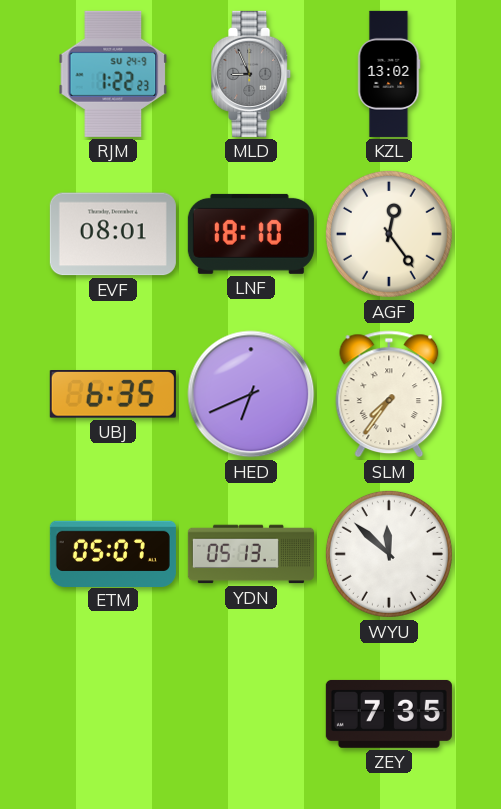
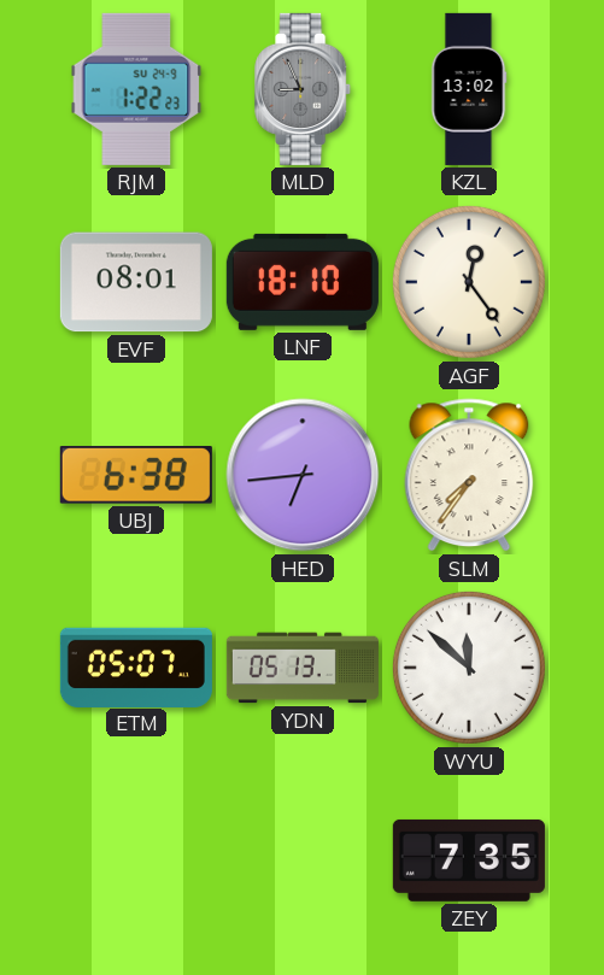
UBJ: 6:35 -> 6:38
HED: 6:41 -> 6:44
